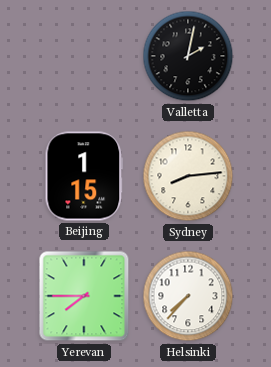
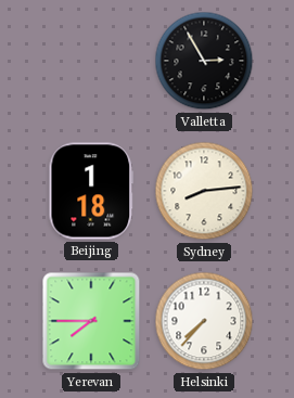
Valletta: 2:02 -> 2:55
Beijing: 1:15 -> 1:18
